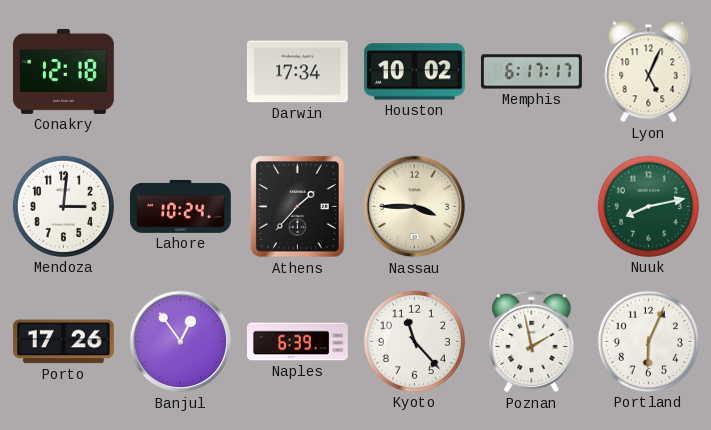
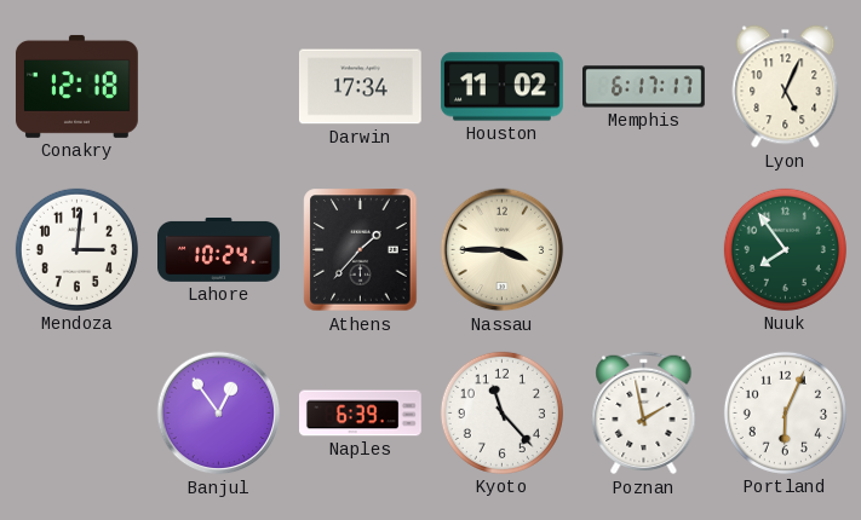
Houston: 10:02 -> 11:02
Nuuk: 8:13 -> 7:54
Porto: 17:26 -> none
